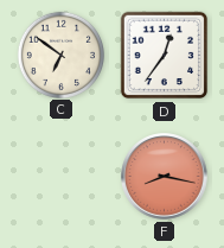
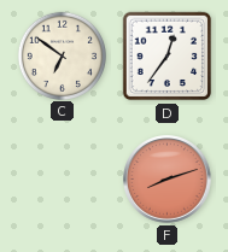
F: 8:17 -> 8:12
